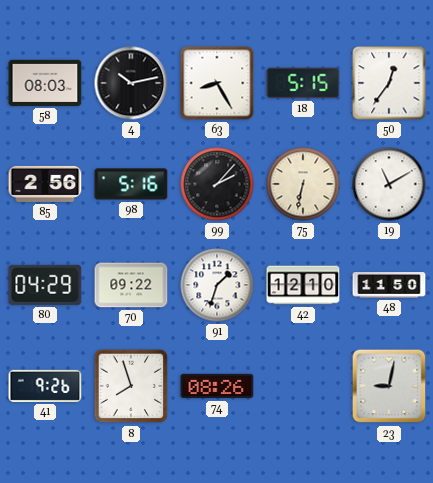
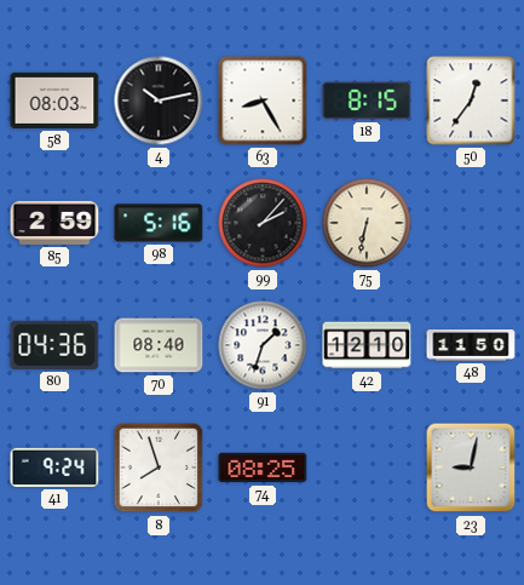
18: 5:15 -> 8:15
85: 2:56 -> 2:59
19: 11:10 -> none
80: 04:29 -> 04:36
70: 09:22 -> 08:40
41: 9:26 -> 9:24
74: 08:26 -> 08:25
